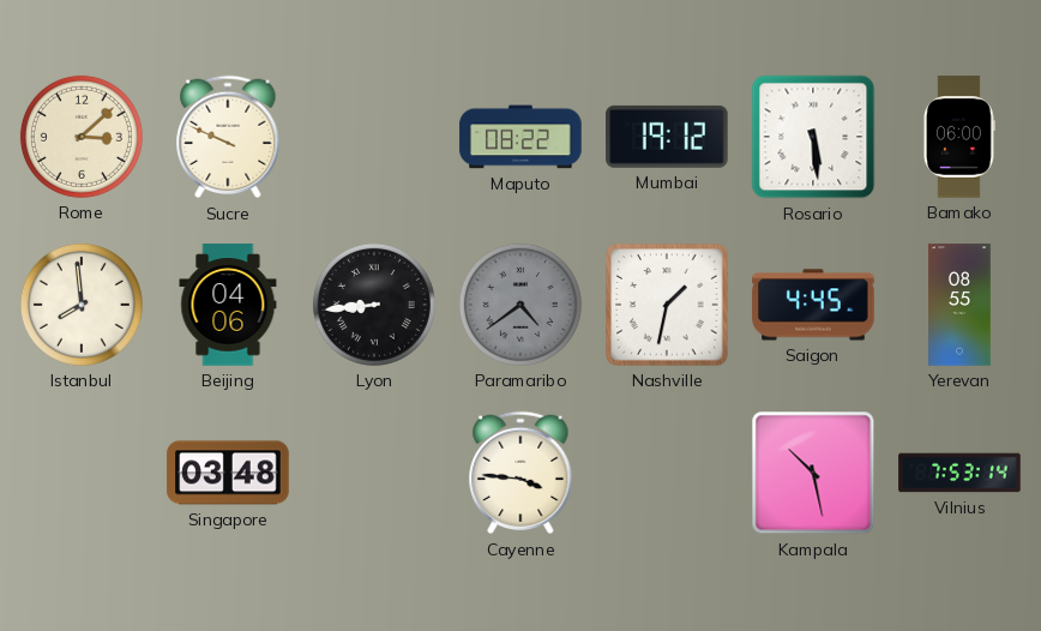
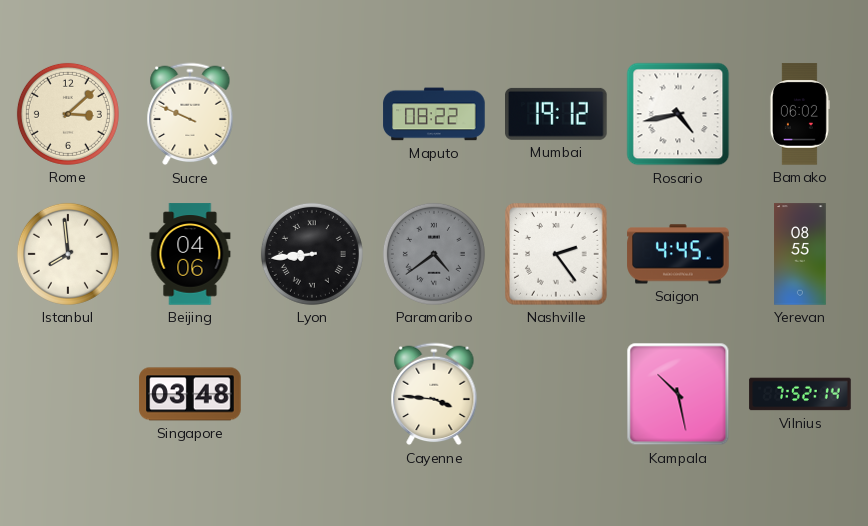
Rosario: 5:29 -> 4:43
Bamako: 06:00 -> 06:02
Nashville: 1:32 -> 2:24
Vilnius: 7:53 -> 7:52
